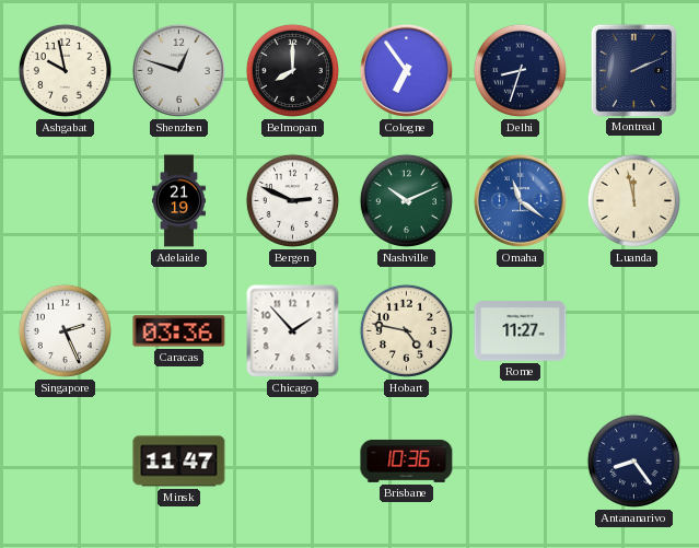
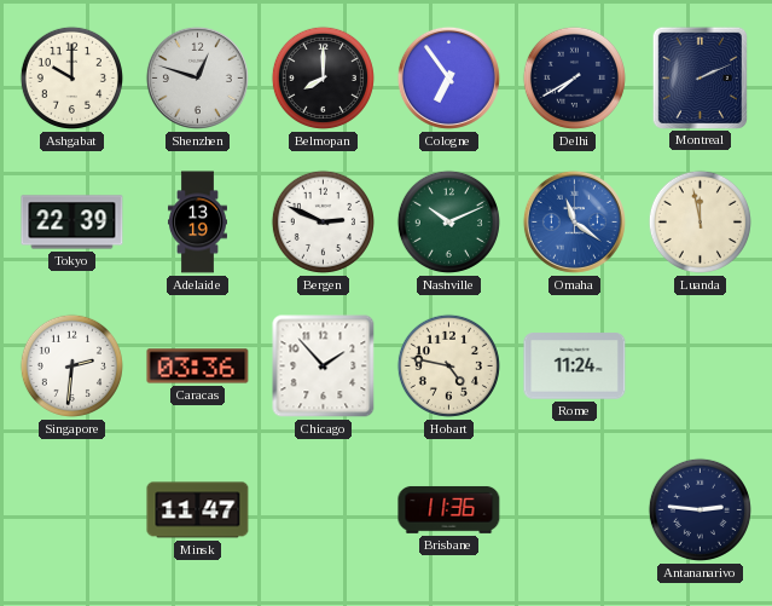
Ashgabat: 9:58 -> 10:00
Delhi: 8:33 -> 7:40
Tokyo: none -> 22:39
Adelaide: 21:19 -> 13:19
Singapore: 2:26 -> 2:31
Rome: 11:27 -> 11:24
Brisbane: 10:36 -> 11:36
Antananarivo: 8:24 -> 2:46
